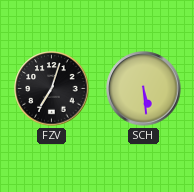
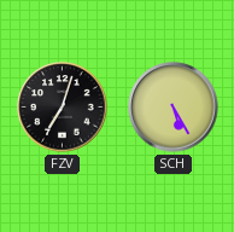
SCH: 5:29 -> 5:25
